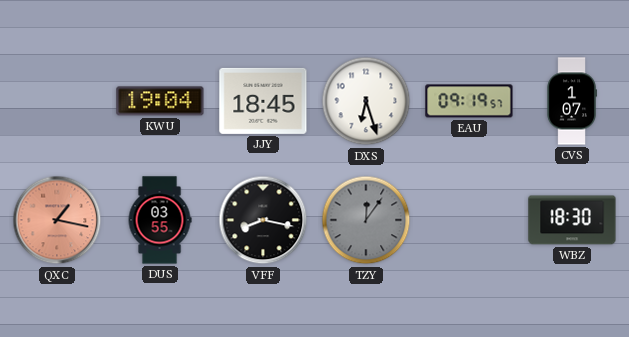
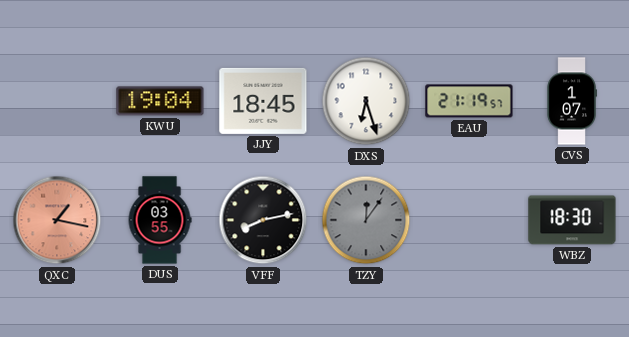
EAU: 09:19 -> 21:19
VFF: 8:17 -> 8:13
